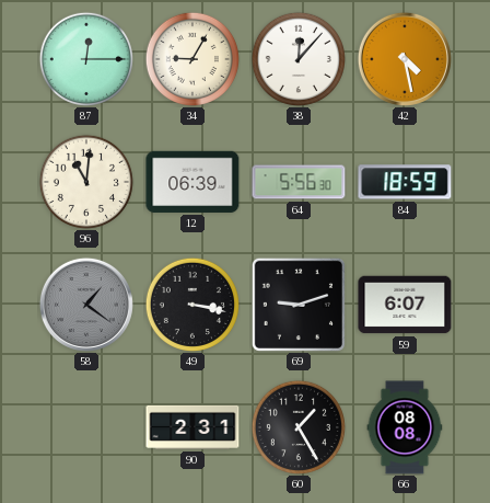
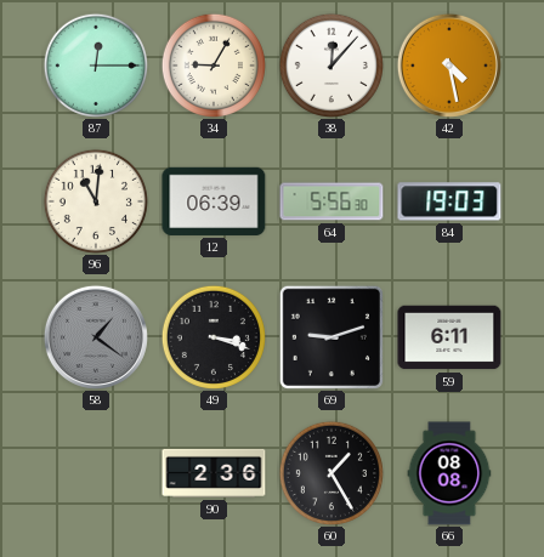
84: 18:59 -> 19:03
49: 3:17 -> 3:18
59: 6:07 -> 6:11
90: 2:31 -> 2:36
